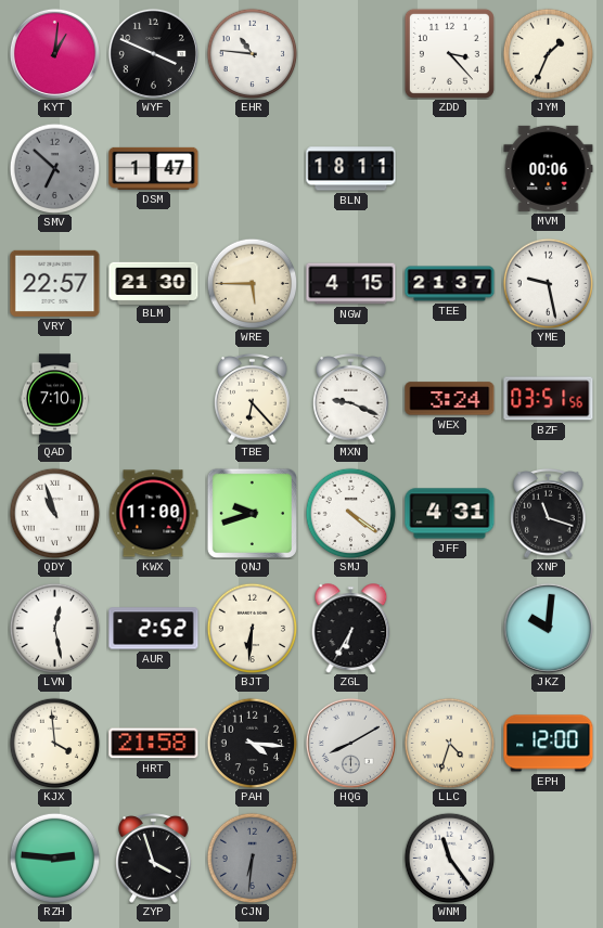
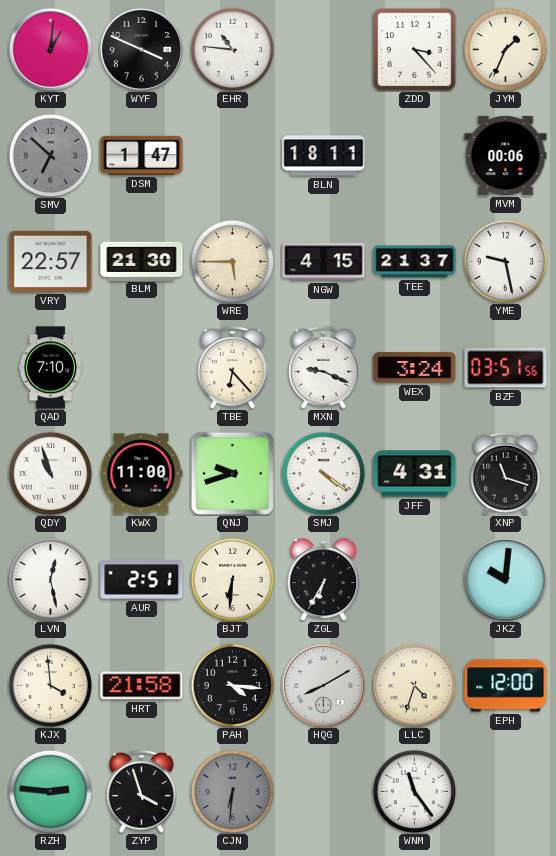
AUR: 2:52 -> 2:51
